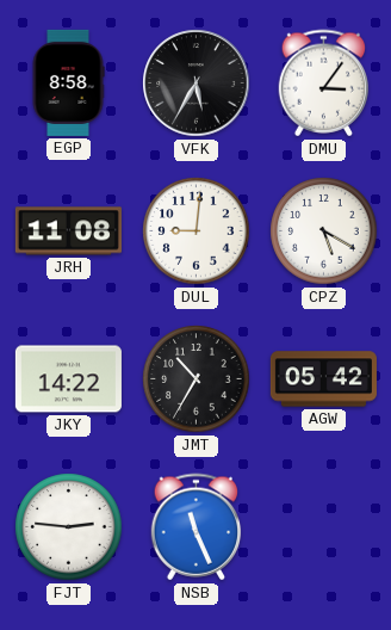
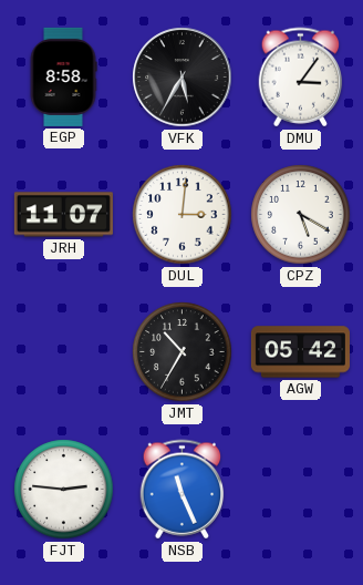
JRH: 11:08 -> 11:07
DUL: 9:01 -> 3:01
JKY: 14:22 -> none
